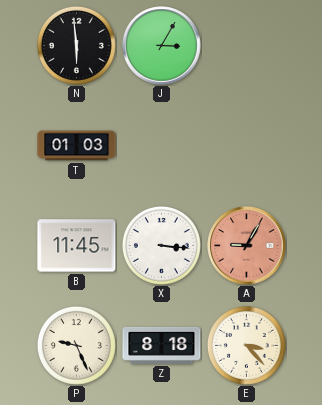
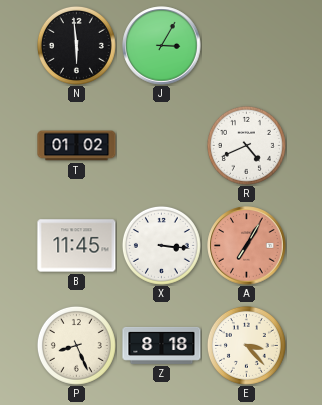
T: 01:03 -> 01:02
R: none -> 4:41
A: 9:05 -> 7:05
P: 9:26 -> 8:26
